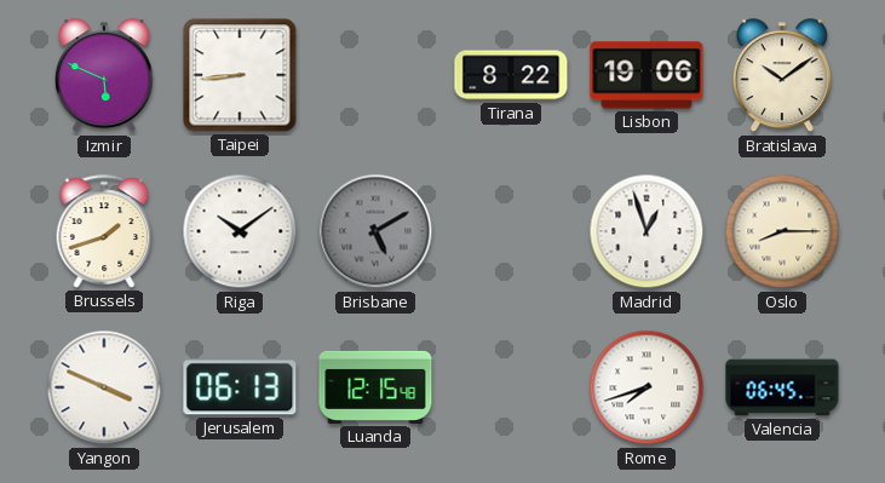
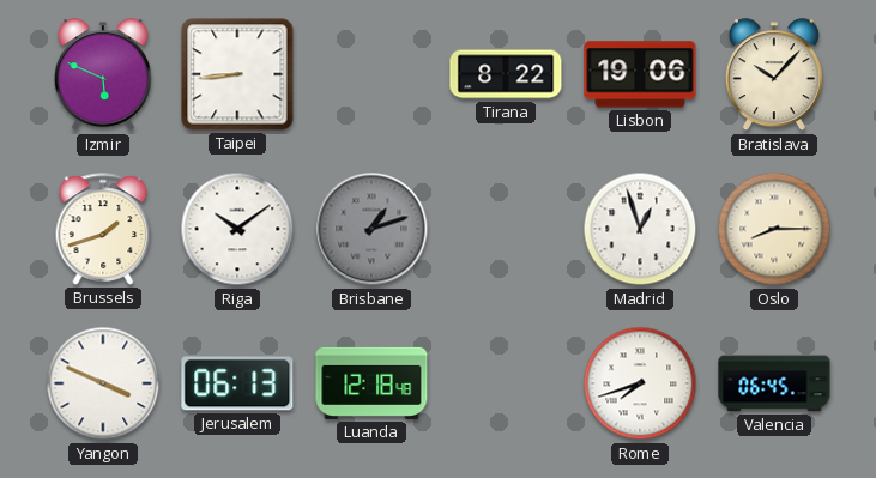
Bratislava: 10:09 -> 10:07
Brisbane: 5:10 -> 1:12
Luanda: 12:15 -> 12:18
